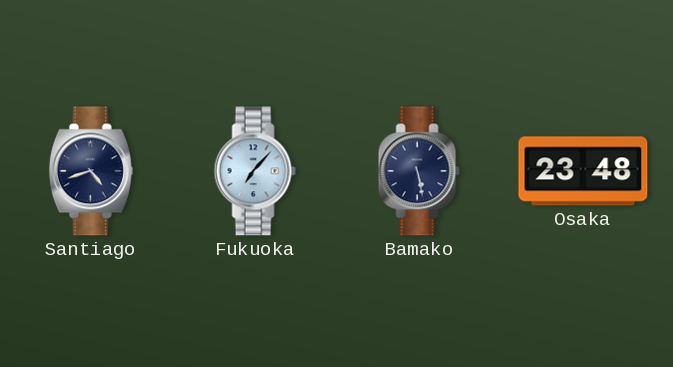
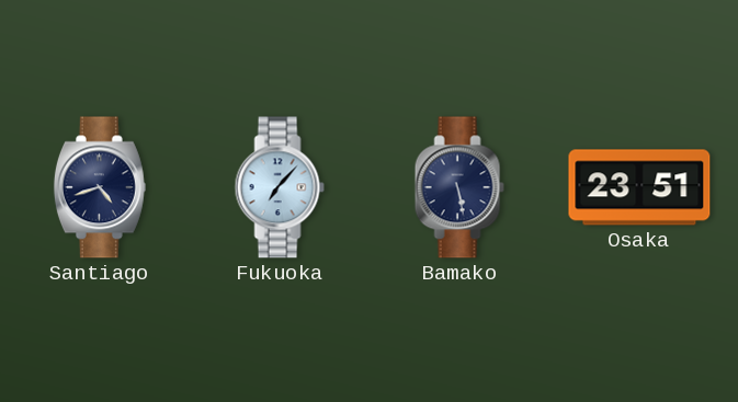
Osaka: 23:48 -> 23:51
